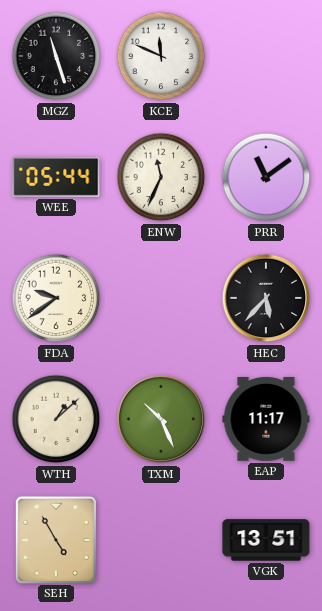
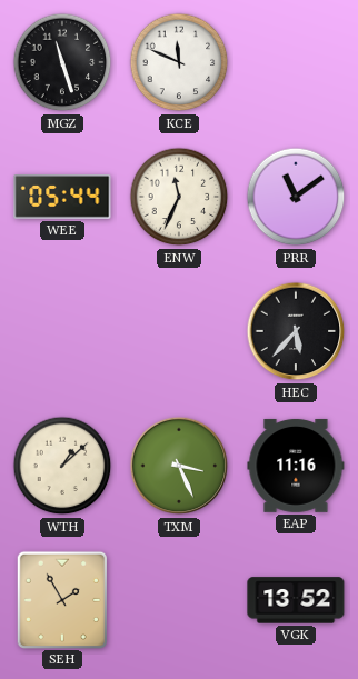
FDA: 9:39 -> none
TXM: 10:26 -> 3:26
EAP: 11:17 -> 11:16
SEH: 4:55 -> 1:55
VGK: 13:51 -> 13:52
